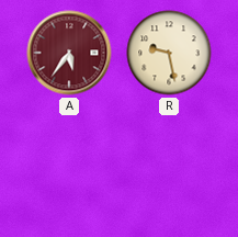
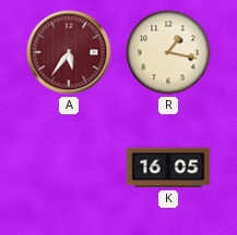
R: 9:28 -> 1:17
K: none -> 16:05
